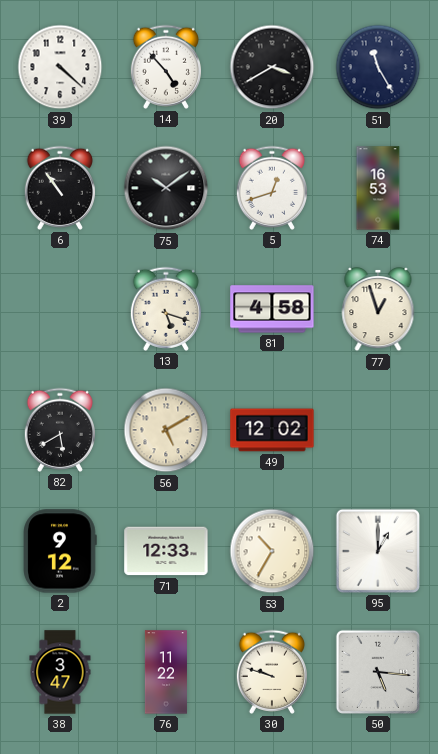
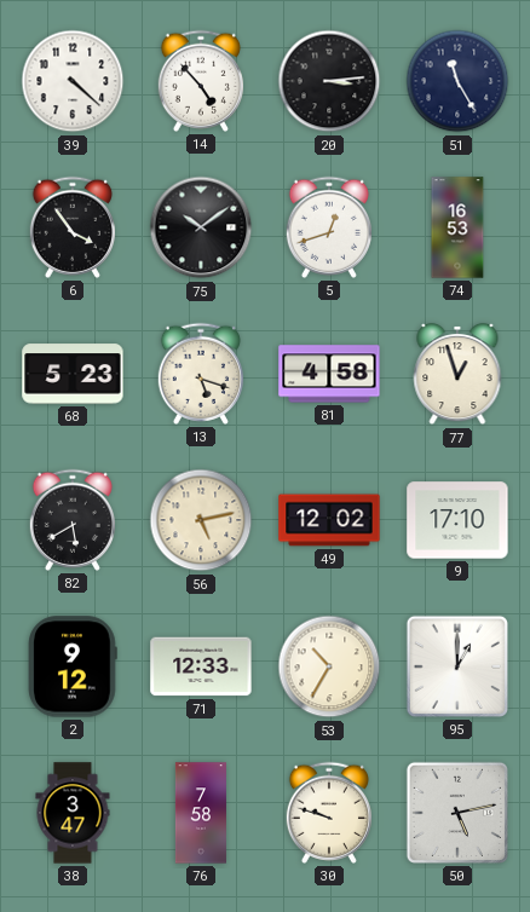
20: 3:40 -> 3:14
6: 10:54 -> 3:54
68: none -> 5:23
56: 5:10 -> 5:13
9: none -> 17:10
76: 11:22 -> 7:58
50: 5:16 -> 5:13
